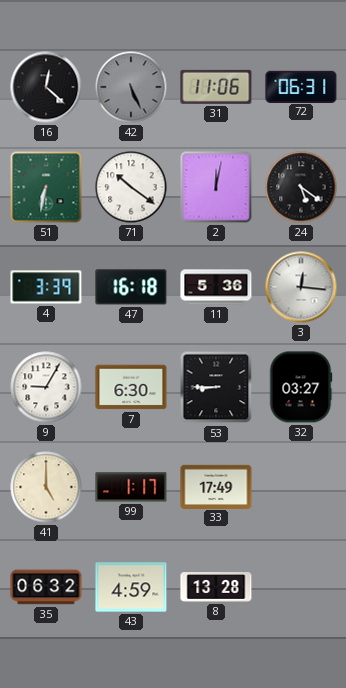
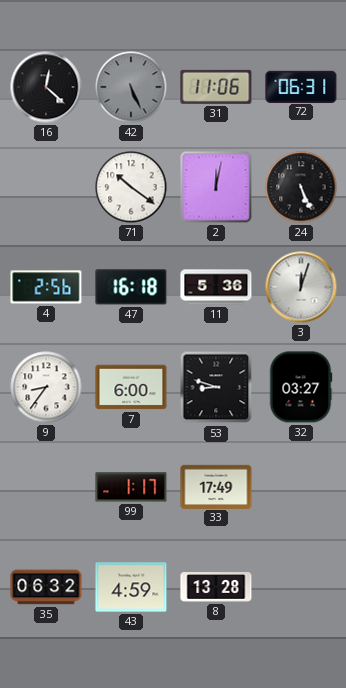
51: 6:32 -> none
24: 5:21 -> 5:26
4: 3:39 -> 2:56
3: 12:16 -> 12:03
9: 9:05 -> 8:36
7: 6:30 -> 6:00
53: 8:45 -> 8:48
41: 5:00 -> none
